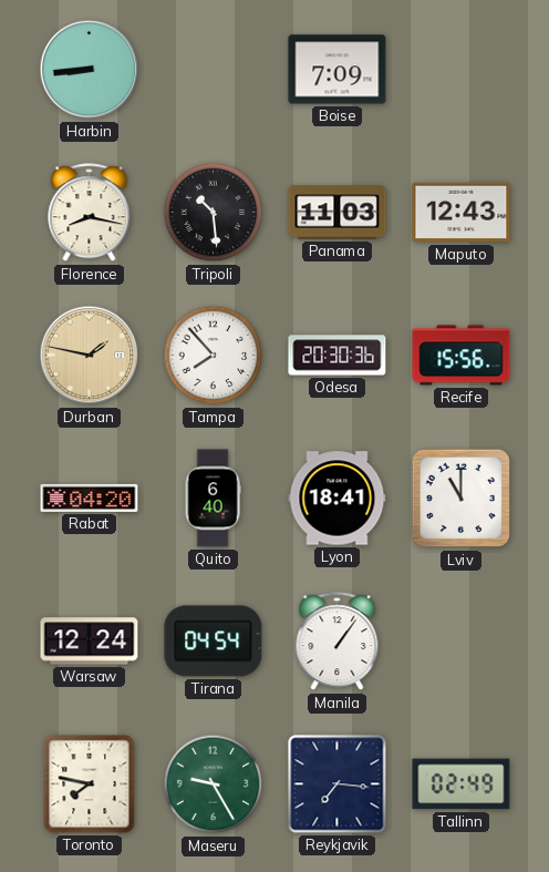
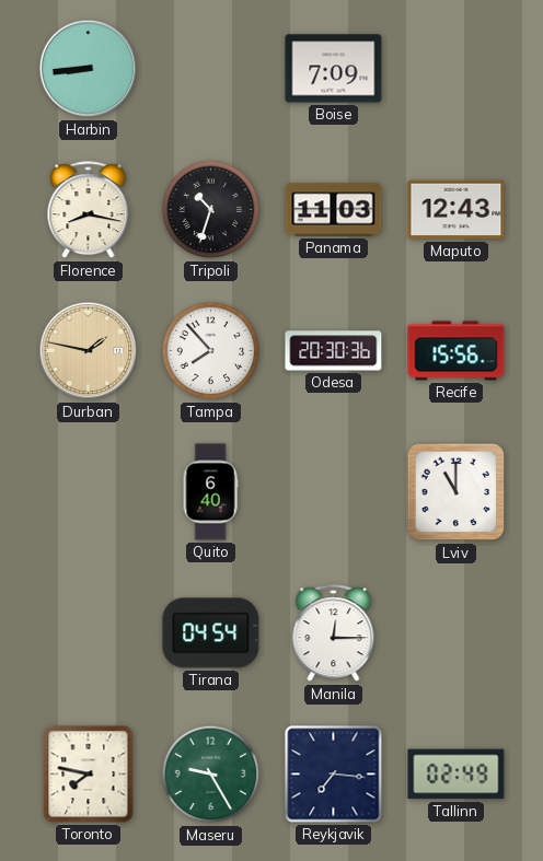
Tripoli: 10:29 -> 10:33
Rabat: 04:20 -> none
Lyon: 18:41 -> none
Warsaw: 12:24 -> none
Manila: 1:06 -> 12:15
